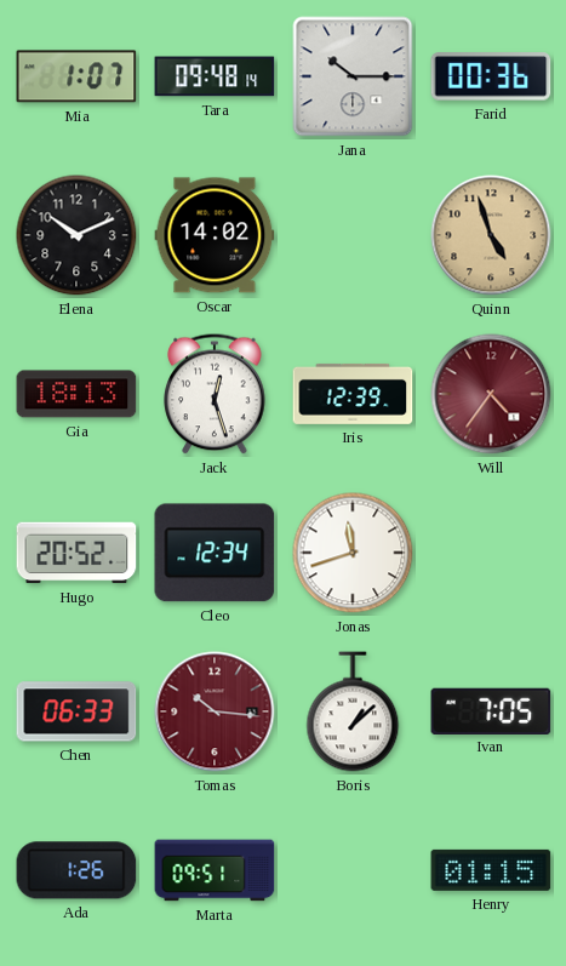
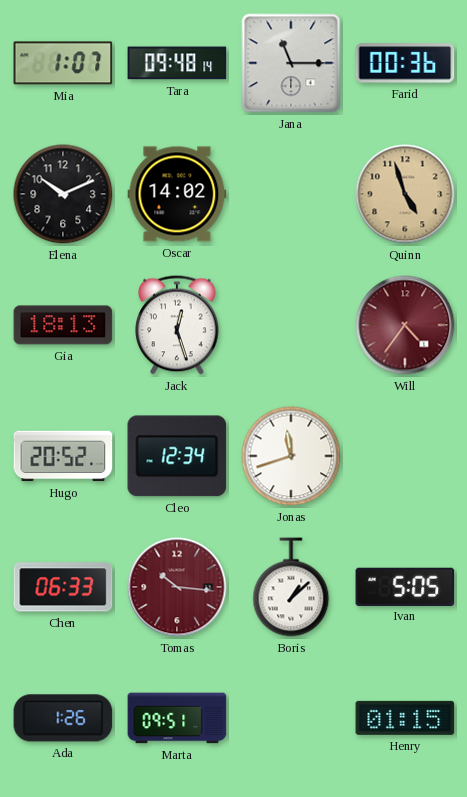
Jana: 10:15 -> 11:15
Iris: 12:39 -> none
Ivan: 7:05 -> 5:05
